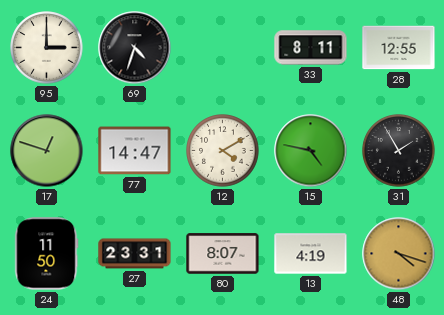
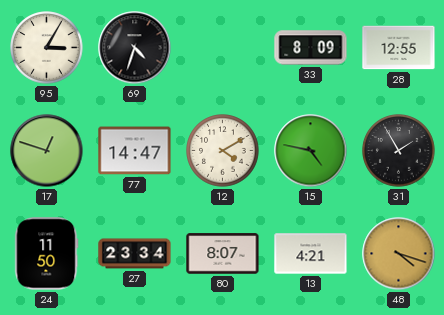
95: 3:00 -> 3:05
33: 8:11 -> 8:09
27: 23:31 -> 23:34
13: 4:19 -> 4:21
